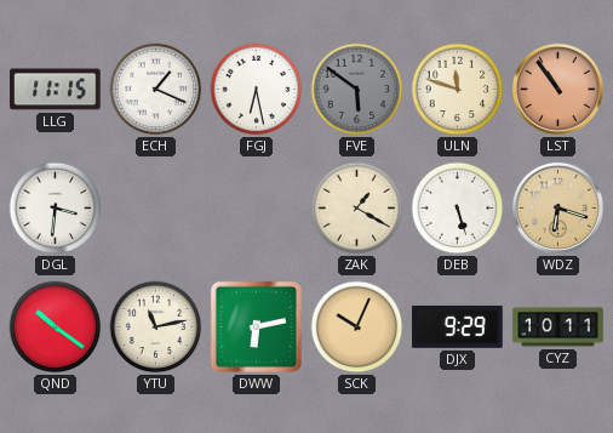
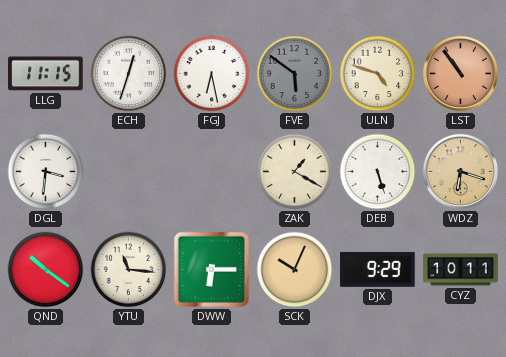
ECH: 1:19 -> 12:33
ULN: 11:48 -> 4:48
YTU: 11:13 -> 11:16
DWW: 6:13 -> 6:15
